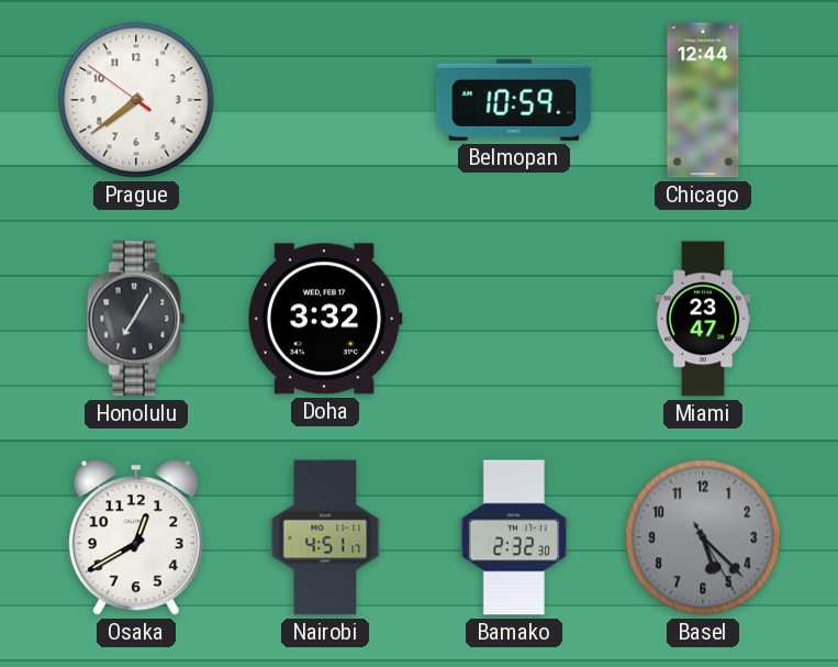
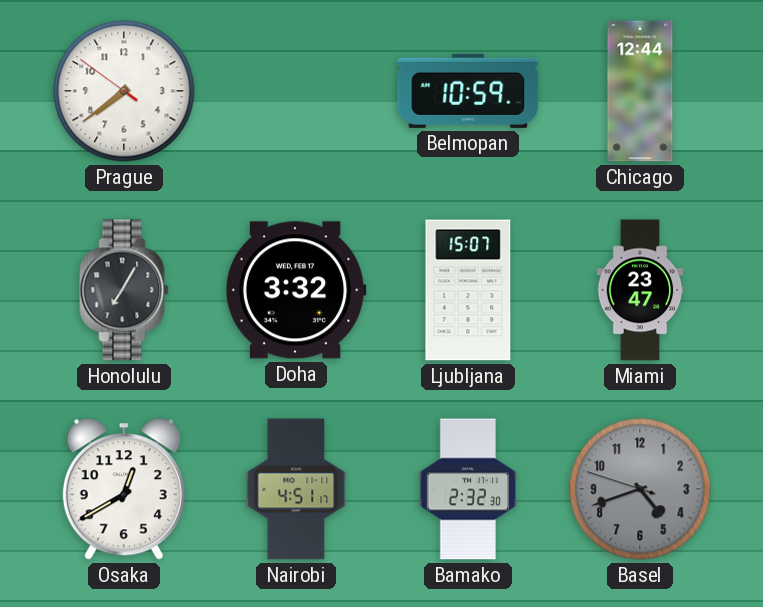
Ljubljana: none -> 15:07
Basel: 5:22 -> 4:41
